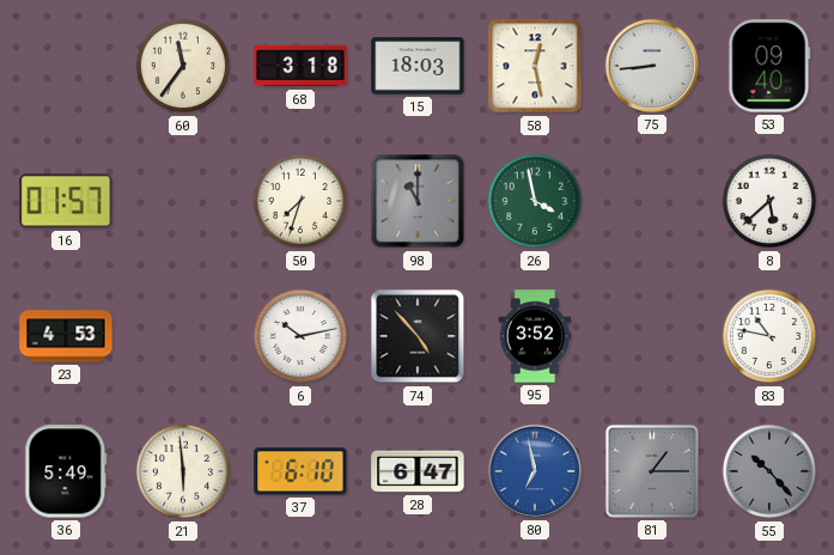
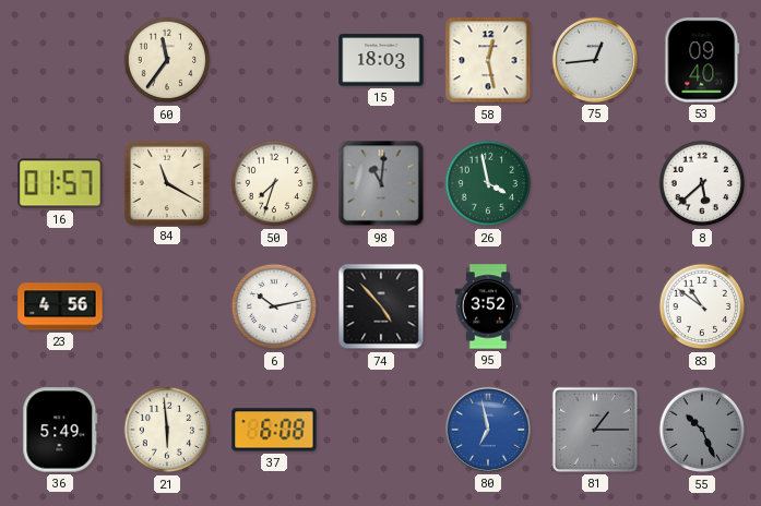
68: 3:18 -> none
75: 8:44 -> 12:44
84: none -> 11:20
98: 11:00 -> 11:01
23: 4:53 -> 4:56
83: 10:47 -> 10:51
37: 6:10 -> 6:08
28: 6:47 -> none
55: 10:23 -> 10:26
